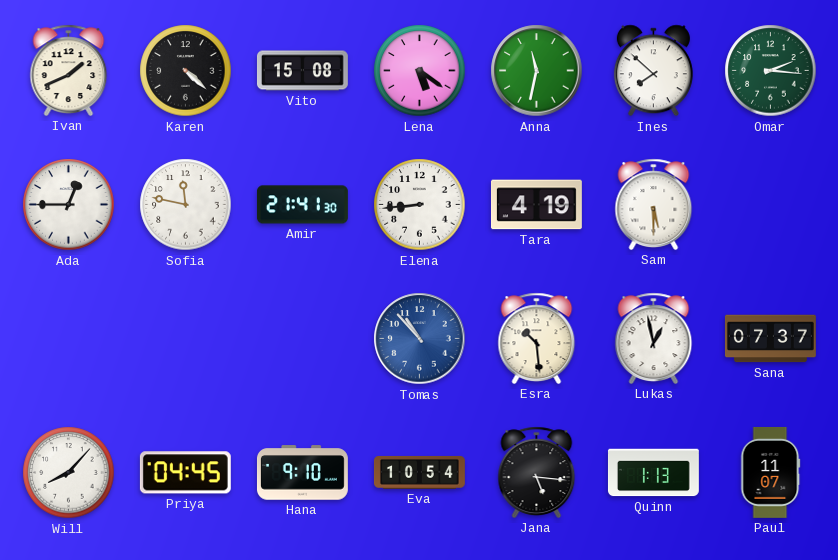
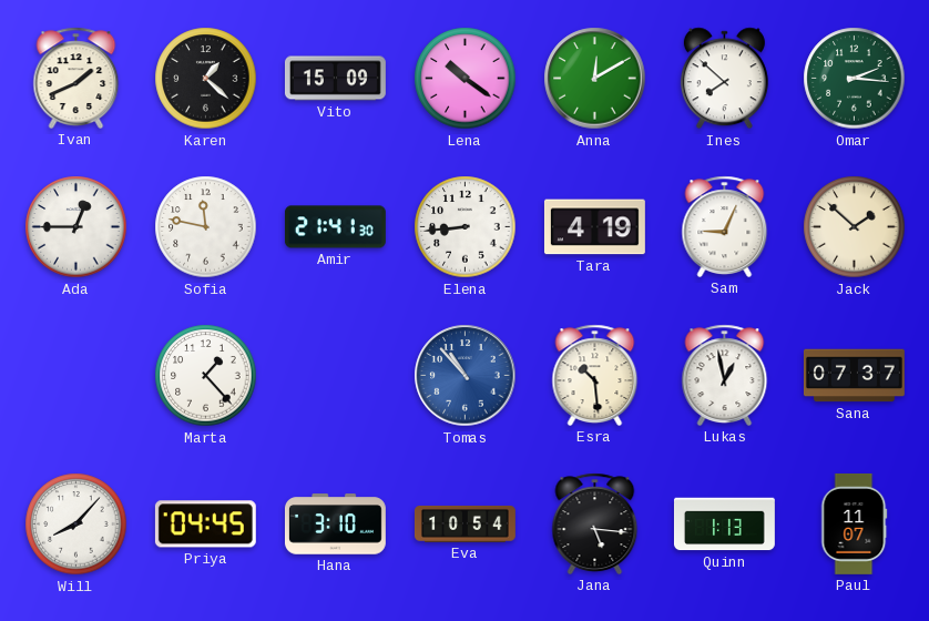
Karen: 4:22 -> 1:22
Vito: 15:08 -> 15:09
Lena: 5:21 -> 10:21
Anna: 11:32 -> 12:10
Sam: 5:30 -> 9:04
Jack: none -> 1:52
Marta: none -> 1:23
Hana: 9:10 -> 3:10
